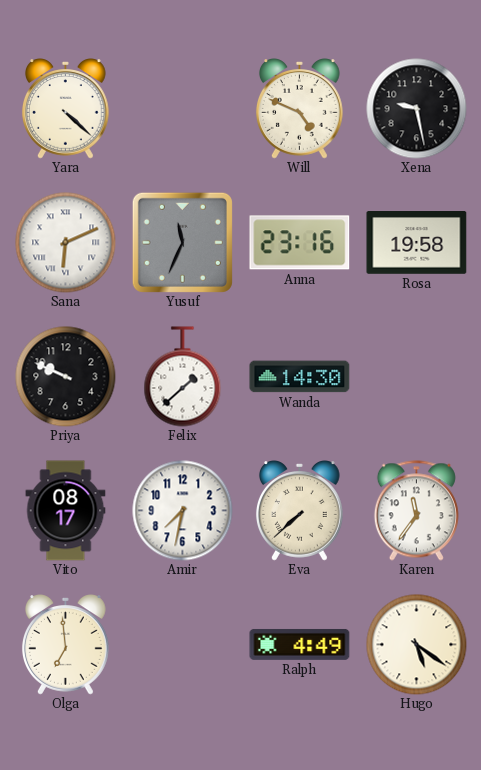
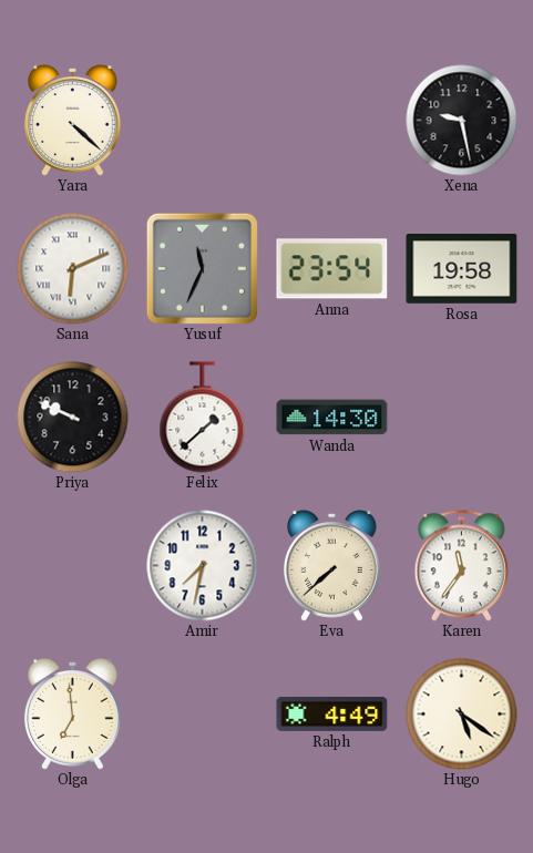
Will: 4:49 -> none
Anna: 23:16 -> 23:54
Vito: 08:17 -> none
